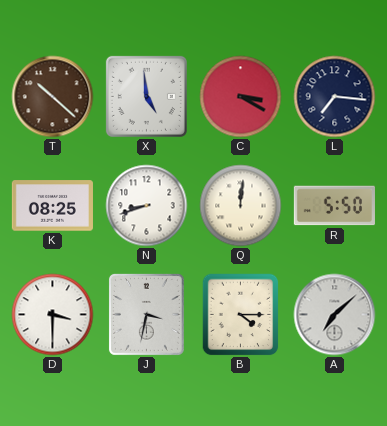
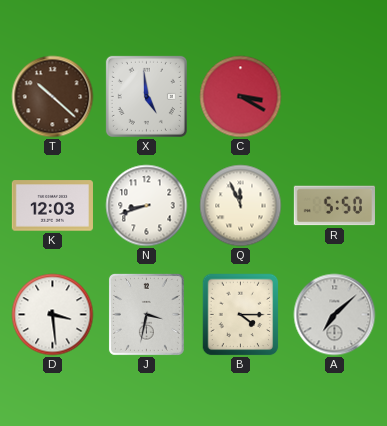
L: 7:16 -> none
K: 08:25 -> 12:03
Q: 12:01 -> 11:56
D: 3:30 -> 3:29
